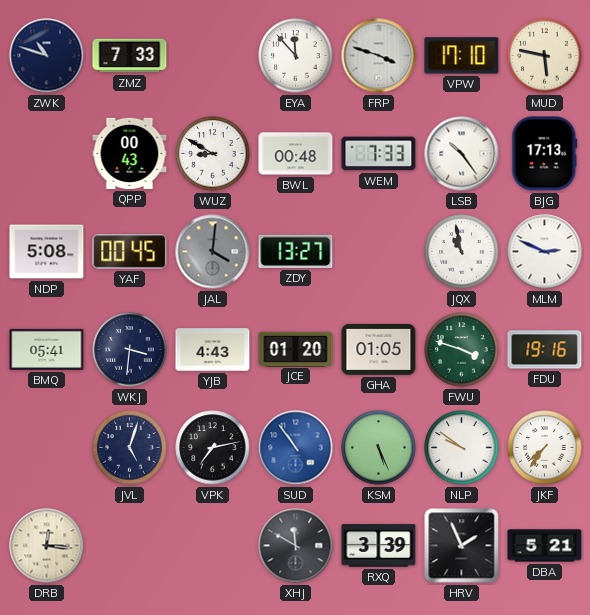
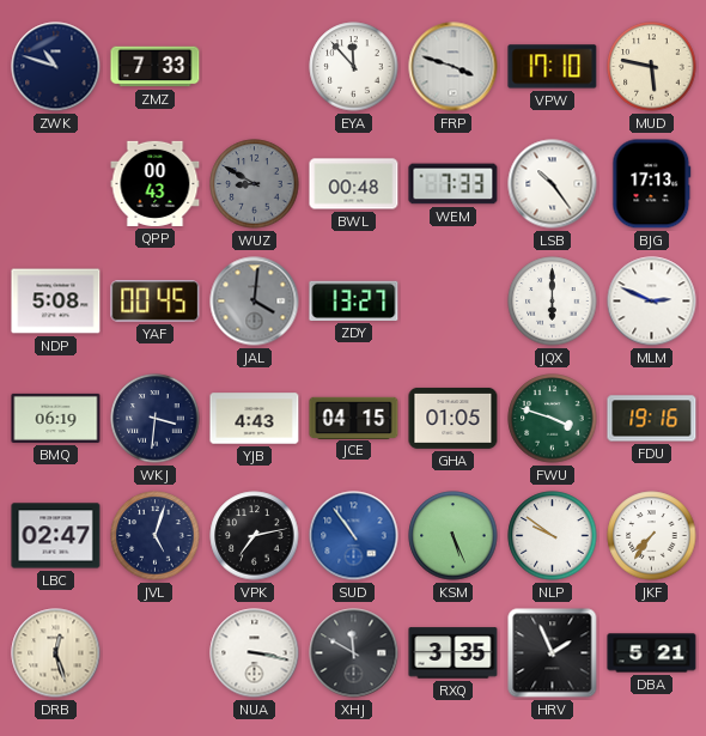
WUZ dial: white -> grey
JQX: 10:58 -> 6:00
BMQ: 05:41 -> 06:19
JCE: 01:20 -> 04:15
LBC: none -> 02:47
DRB: 12:16 -> 12:27
NUA: none -> 3:17
RXQ: 3:39 -> 3:35
